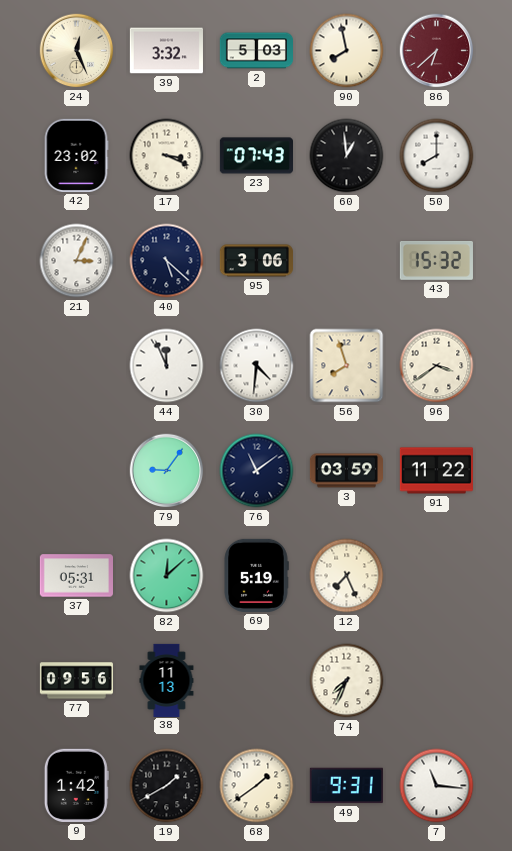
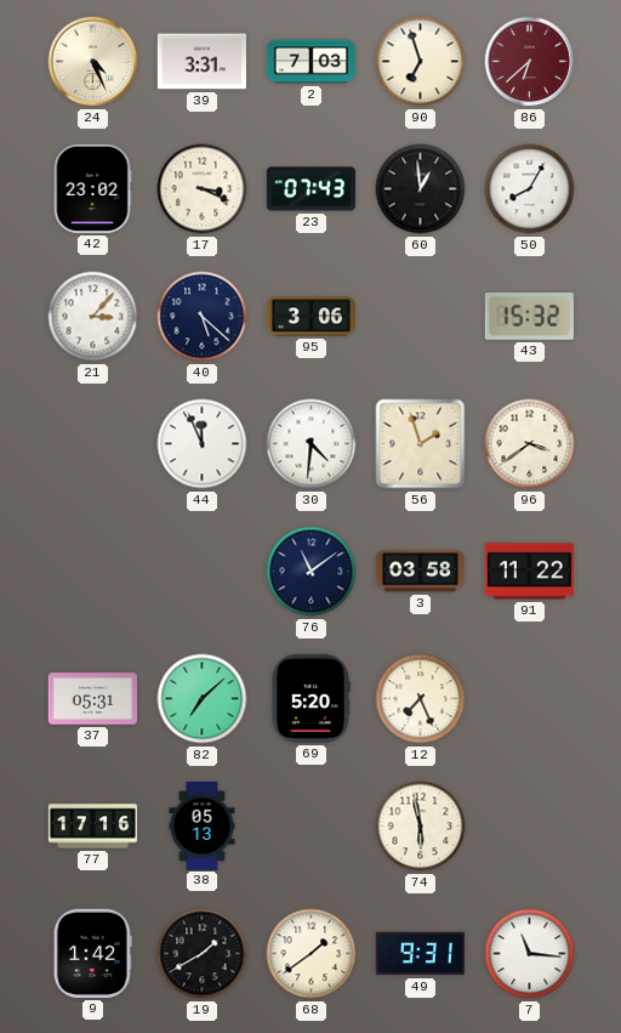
24: 12:26 -> 4:26
39: 3:32 -> 3:31
2: 5:03 -> 7:03
90: 7:58 -> 6:57
50: 8:00 -> 8:05
21: 3:04 -> 3:07
56: 7:57 -> 1:57
79: 9:06 -> none
3: 03:59 -> 03:58
82: 12:08 -> 7:08
69: 5:19 -> 5:20
77: 09:56 -> 17:16
38: 11:13 -> 05:13
74: 7:34 -> 5:58
